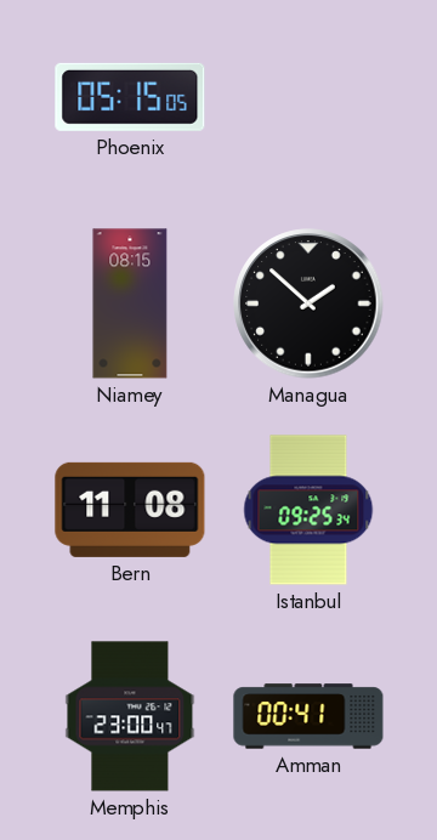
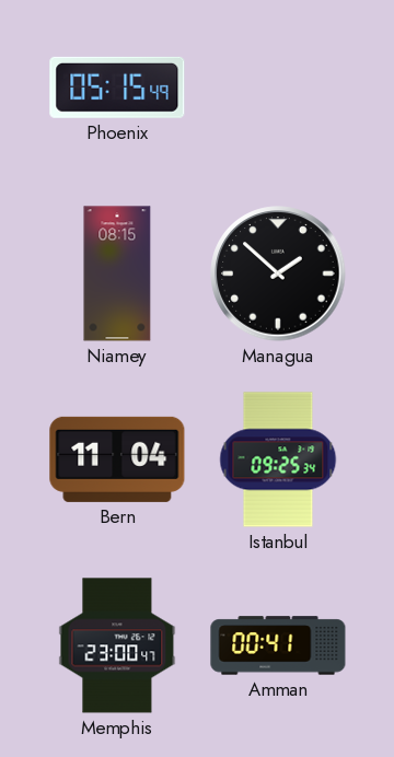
Phoenix: 05:15:05 -> 05:15:49
Bern: 11:08 -> 11:04
